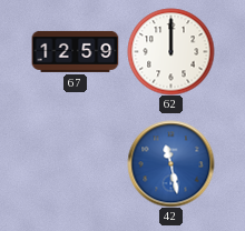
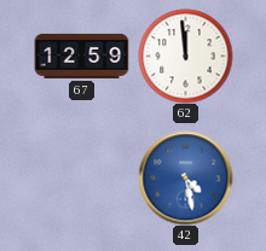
62: 12:00 -> 11:59
42: 11:28 -> 4:28
